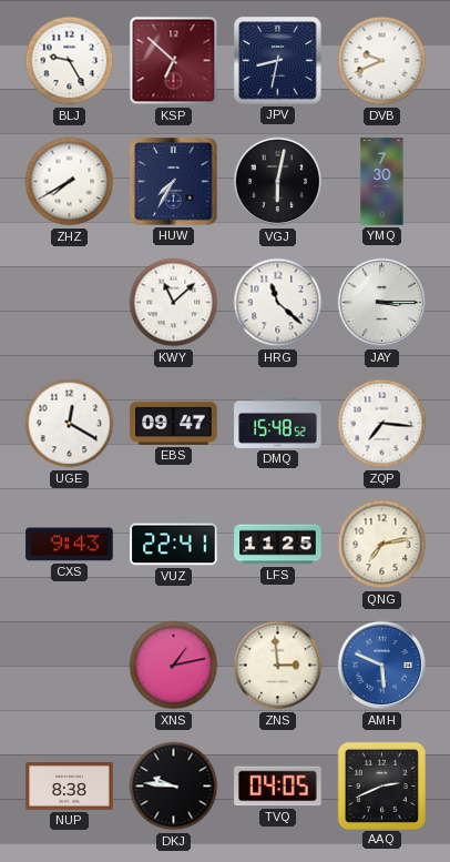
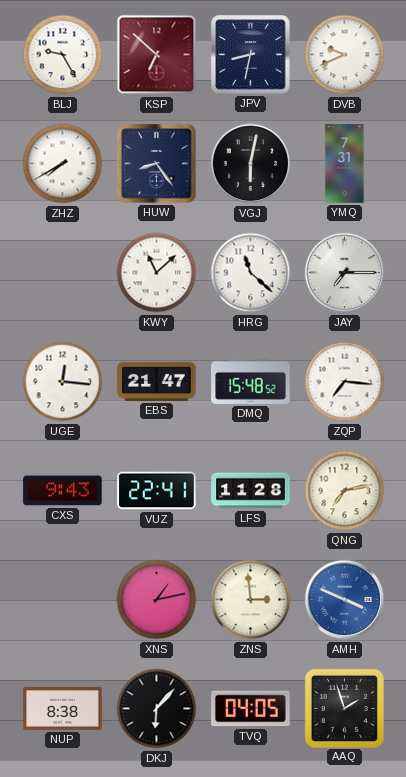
HUW: 7:35 -> 8:24
YMQ: 7:30 -> 7:31
JAY: 3:15 -> 7:15
UGE: 12:20 -> 12:16
EBS: 09:47 -> 21:47
LFS: 11:25 -> 11:28
AMH: 5:49 -> 3:49
DKJ: 9:46 -> 6:07
AAQ: 2:41 -> 1:57
